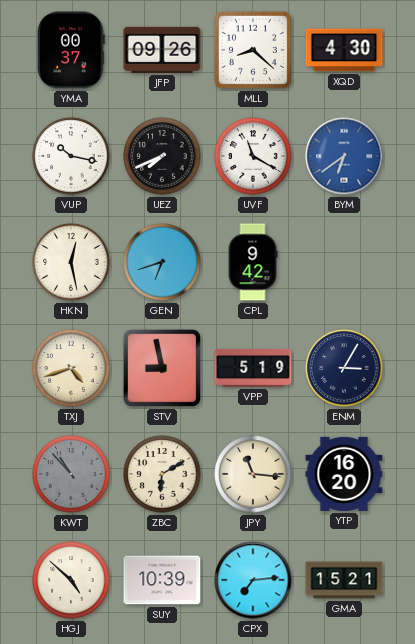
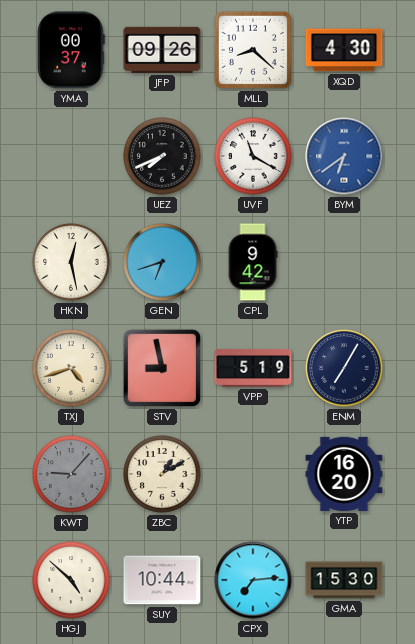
VUP: 10:17 -> none
ENM: 3:05 -> 7:05
KWT: 10:53 -> 9:07
ZBC: 6:10 -> 1:10
JPY: 11:16 -> none
SUY: 10:39 -> 10:44
GMA: 15:21 -> 15:30
